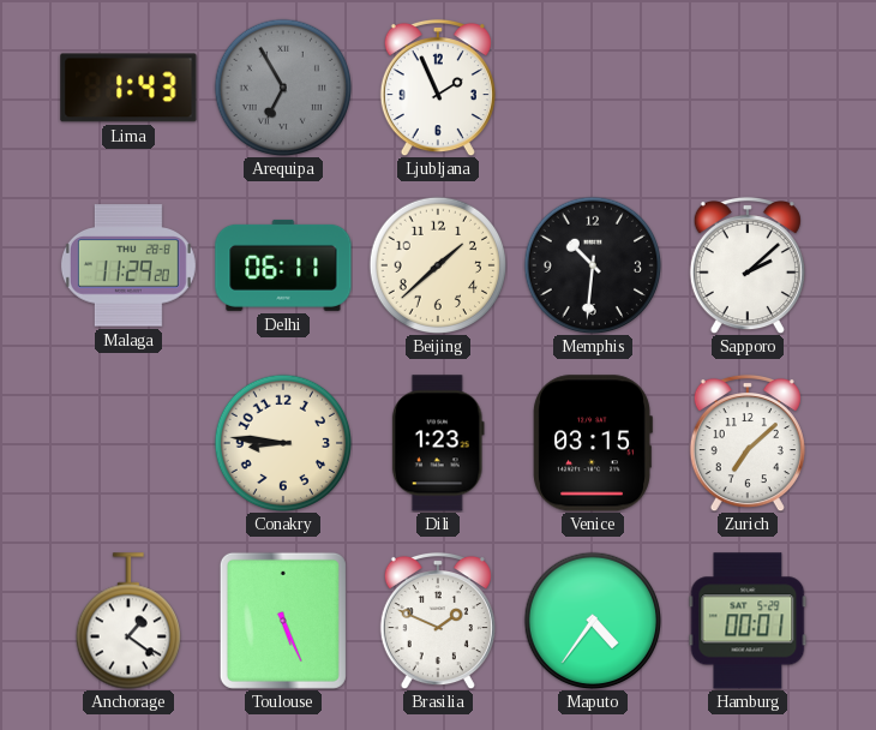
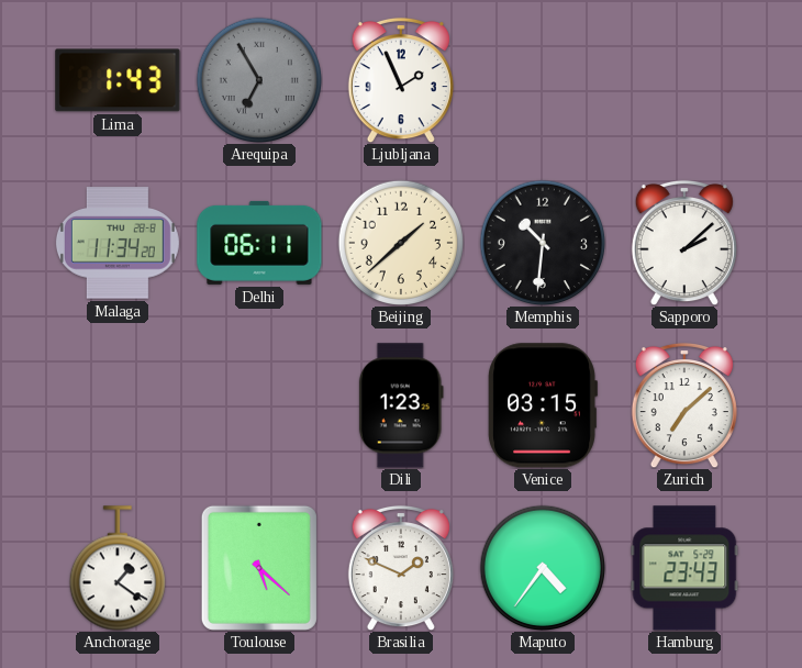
Malaga: 11:29 -> 11:34
Conakry: 8:46 -> none
Toulouse: 5:26 -> 5:22
Hamburg: 00:01 -> 23:43
